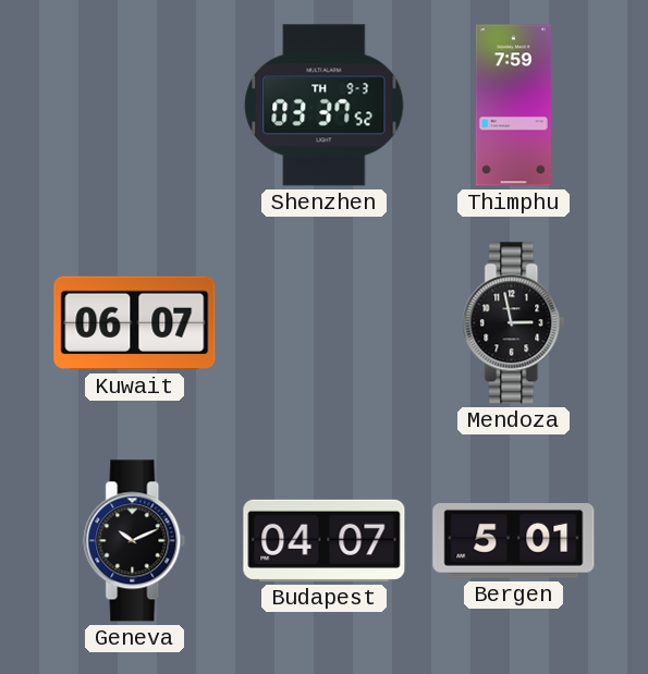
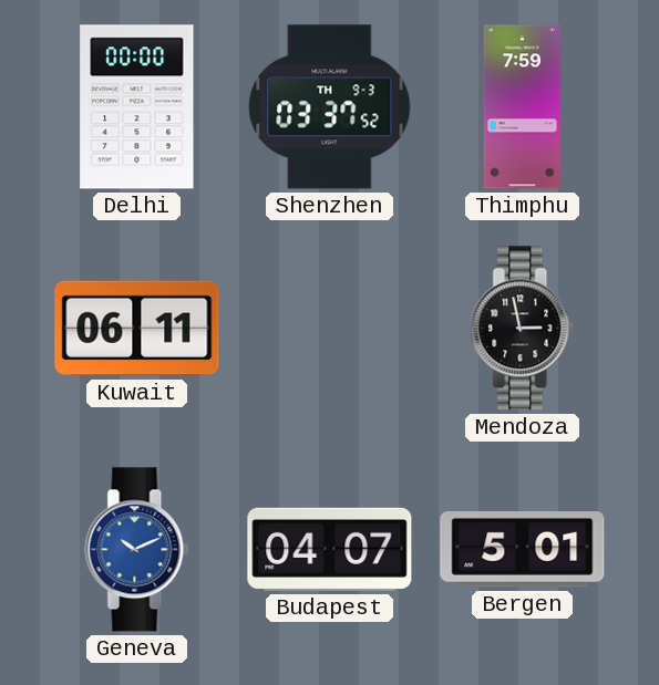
Delhi: none -> 00:00
Kuwait: 06:07 -> 06:11
Geneva dial: black -> blue
